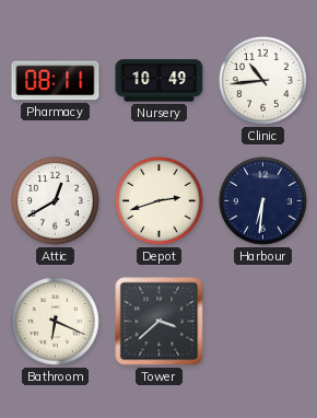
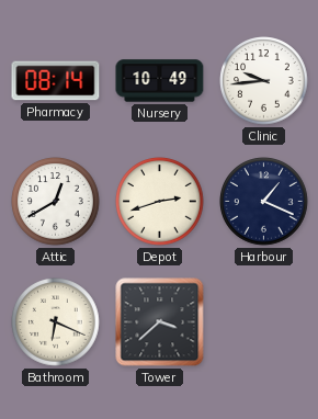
Pharmacy: 08:11 -> 08:14
Clinic: 10:44 -> 9:44
Harbour: 6:31 -> 1:19
